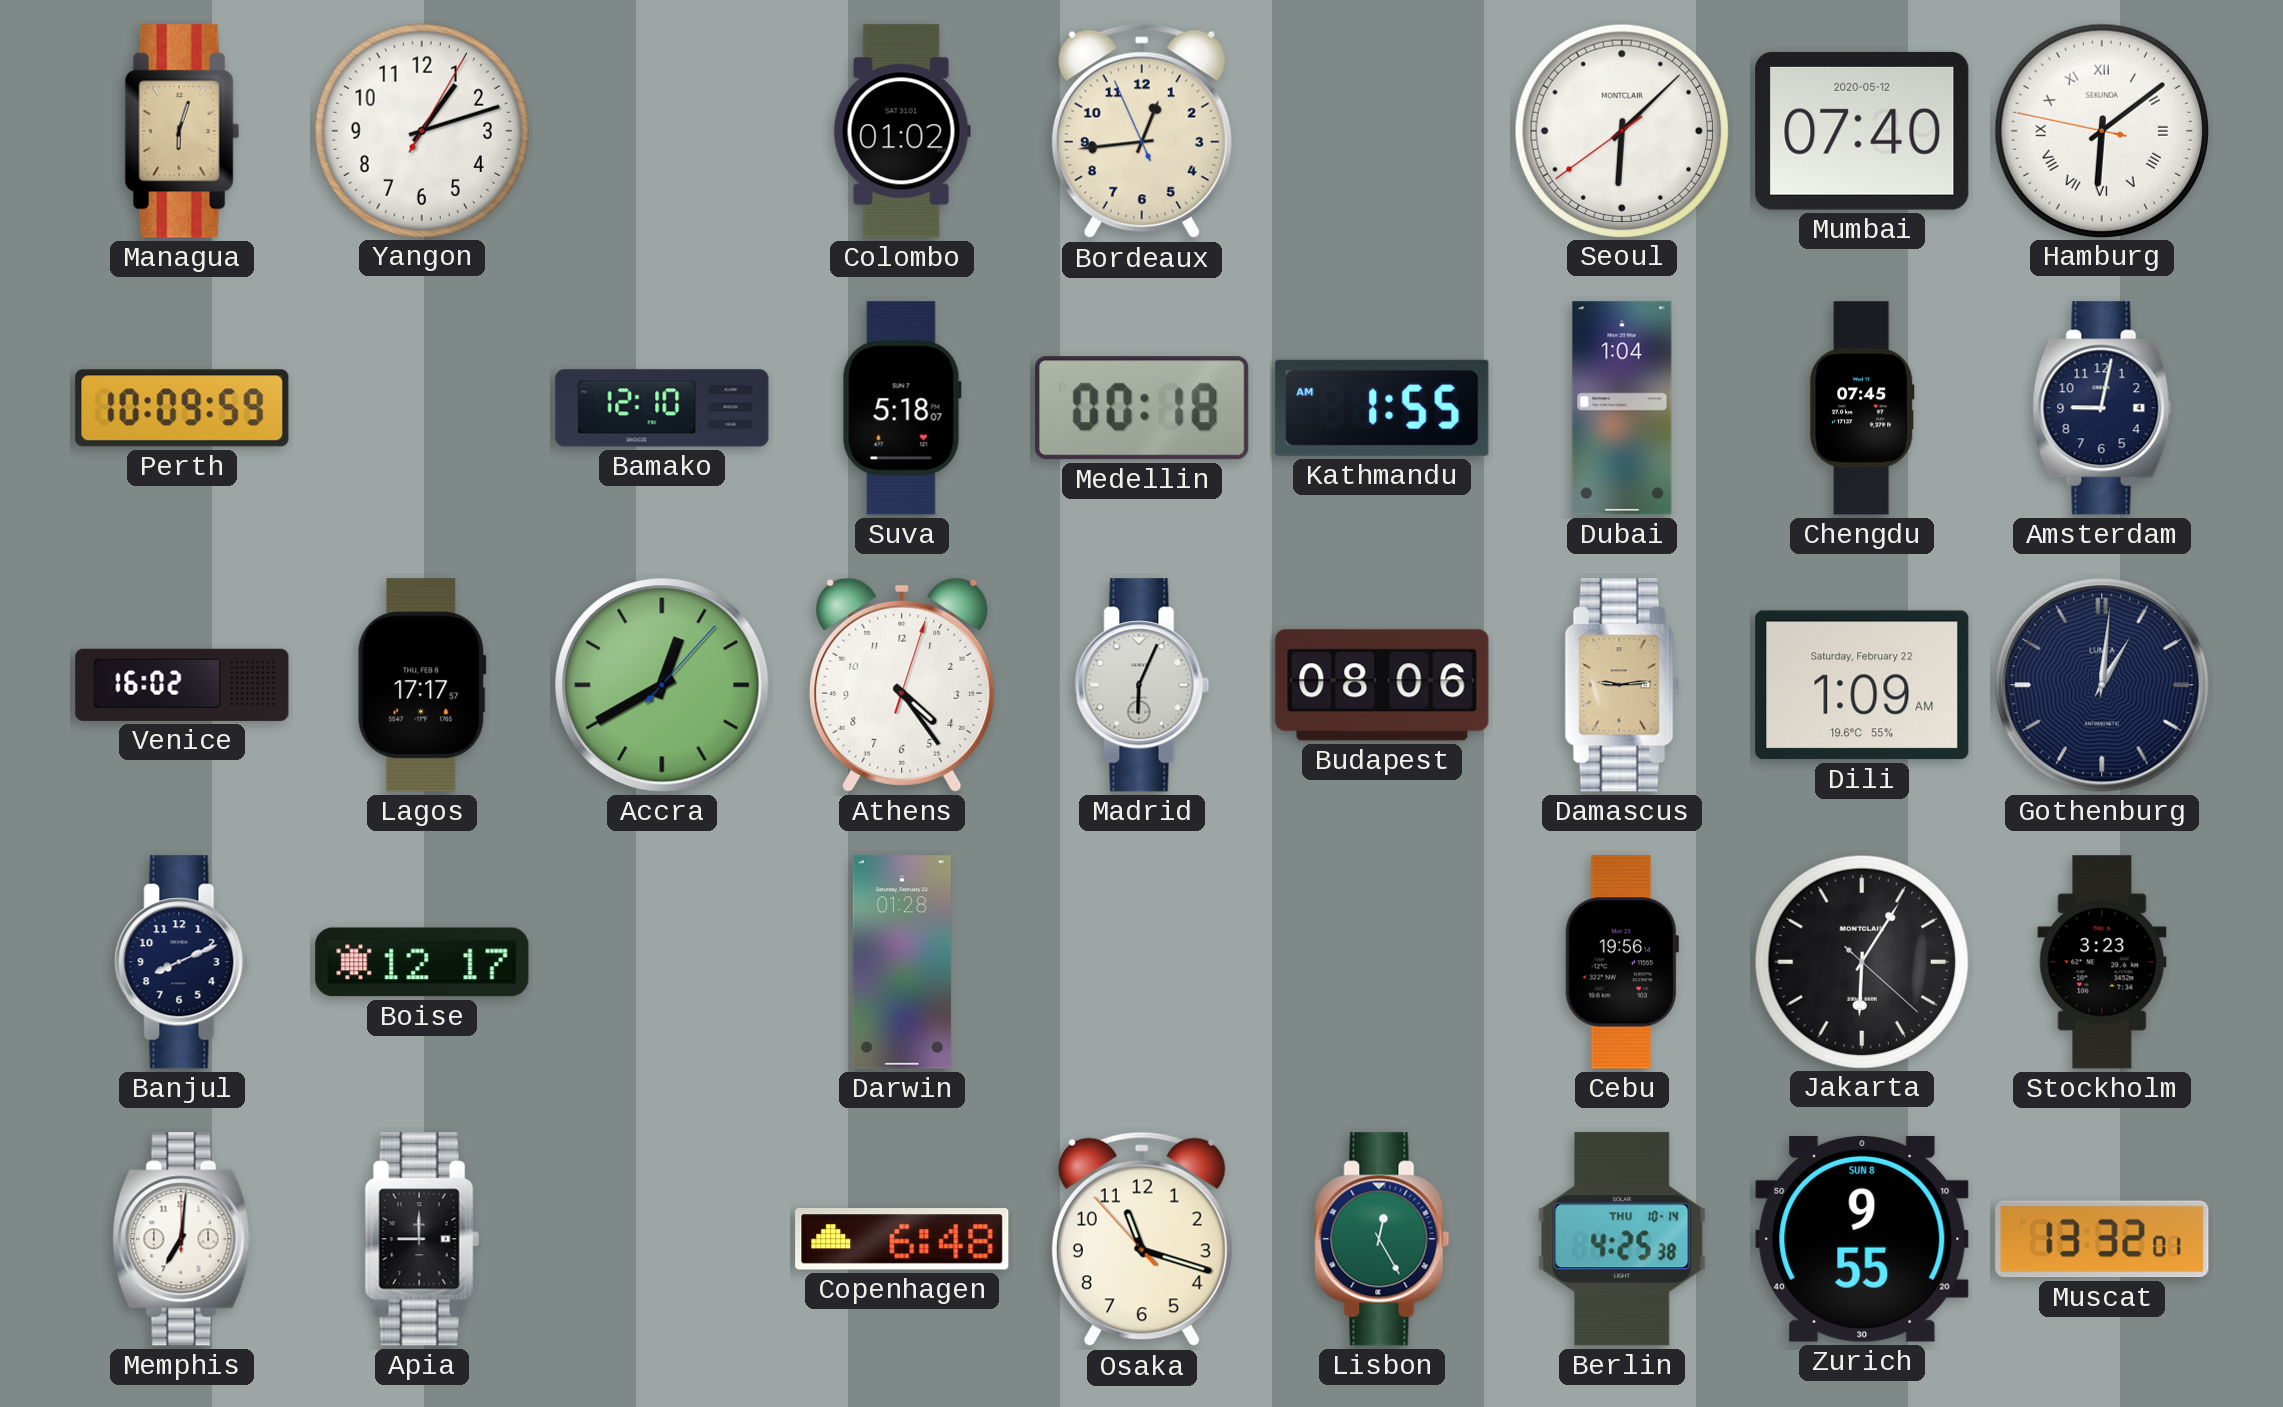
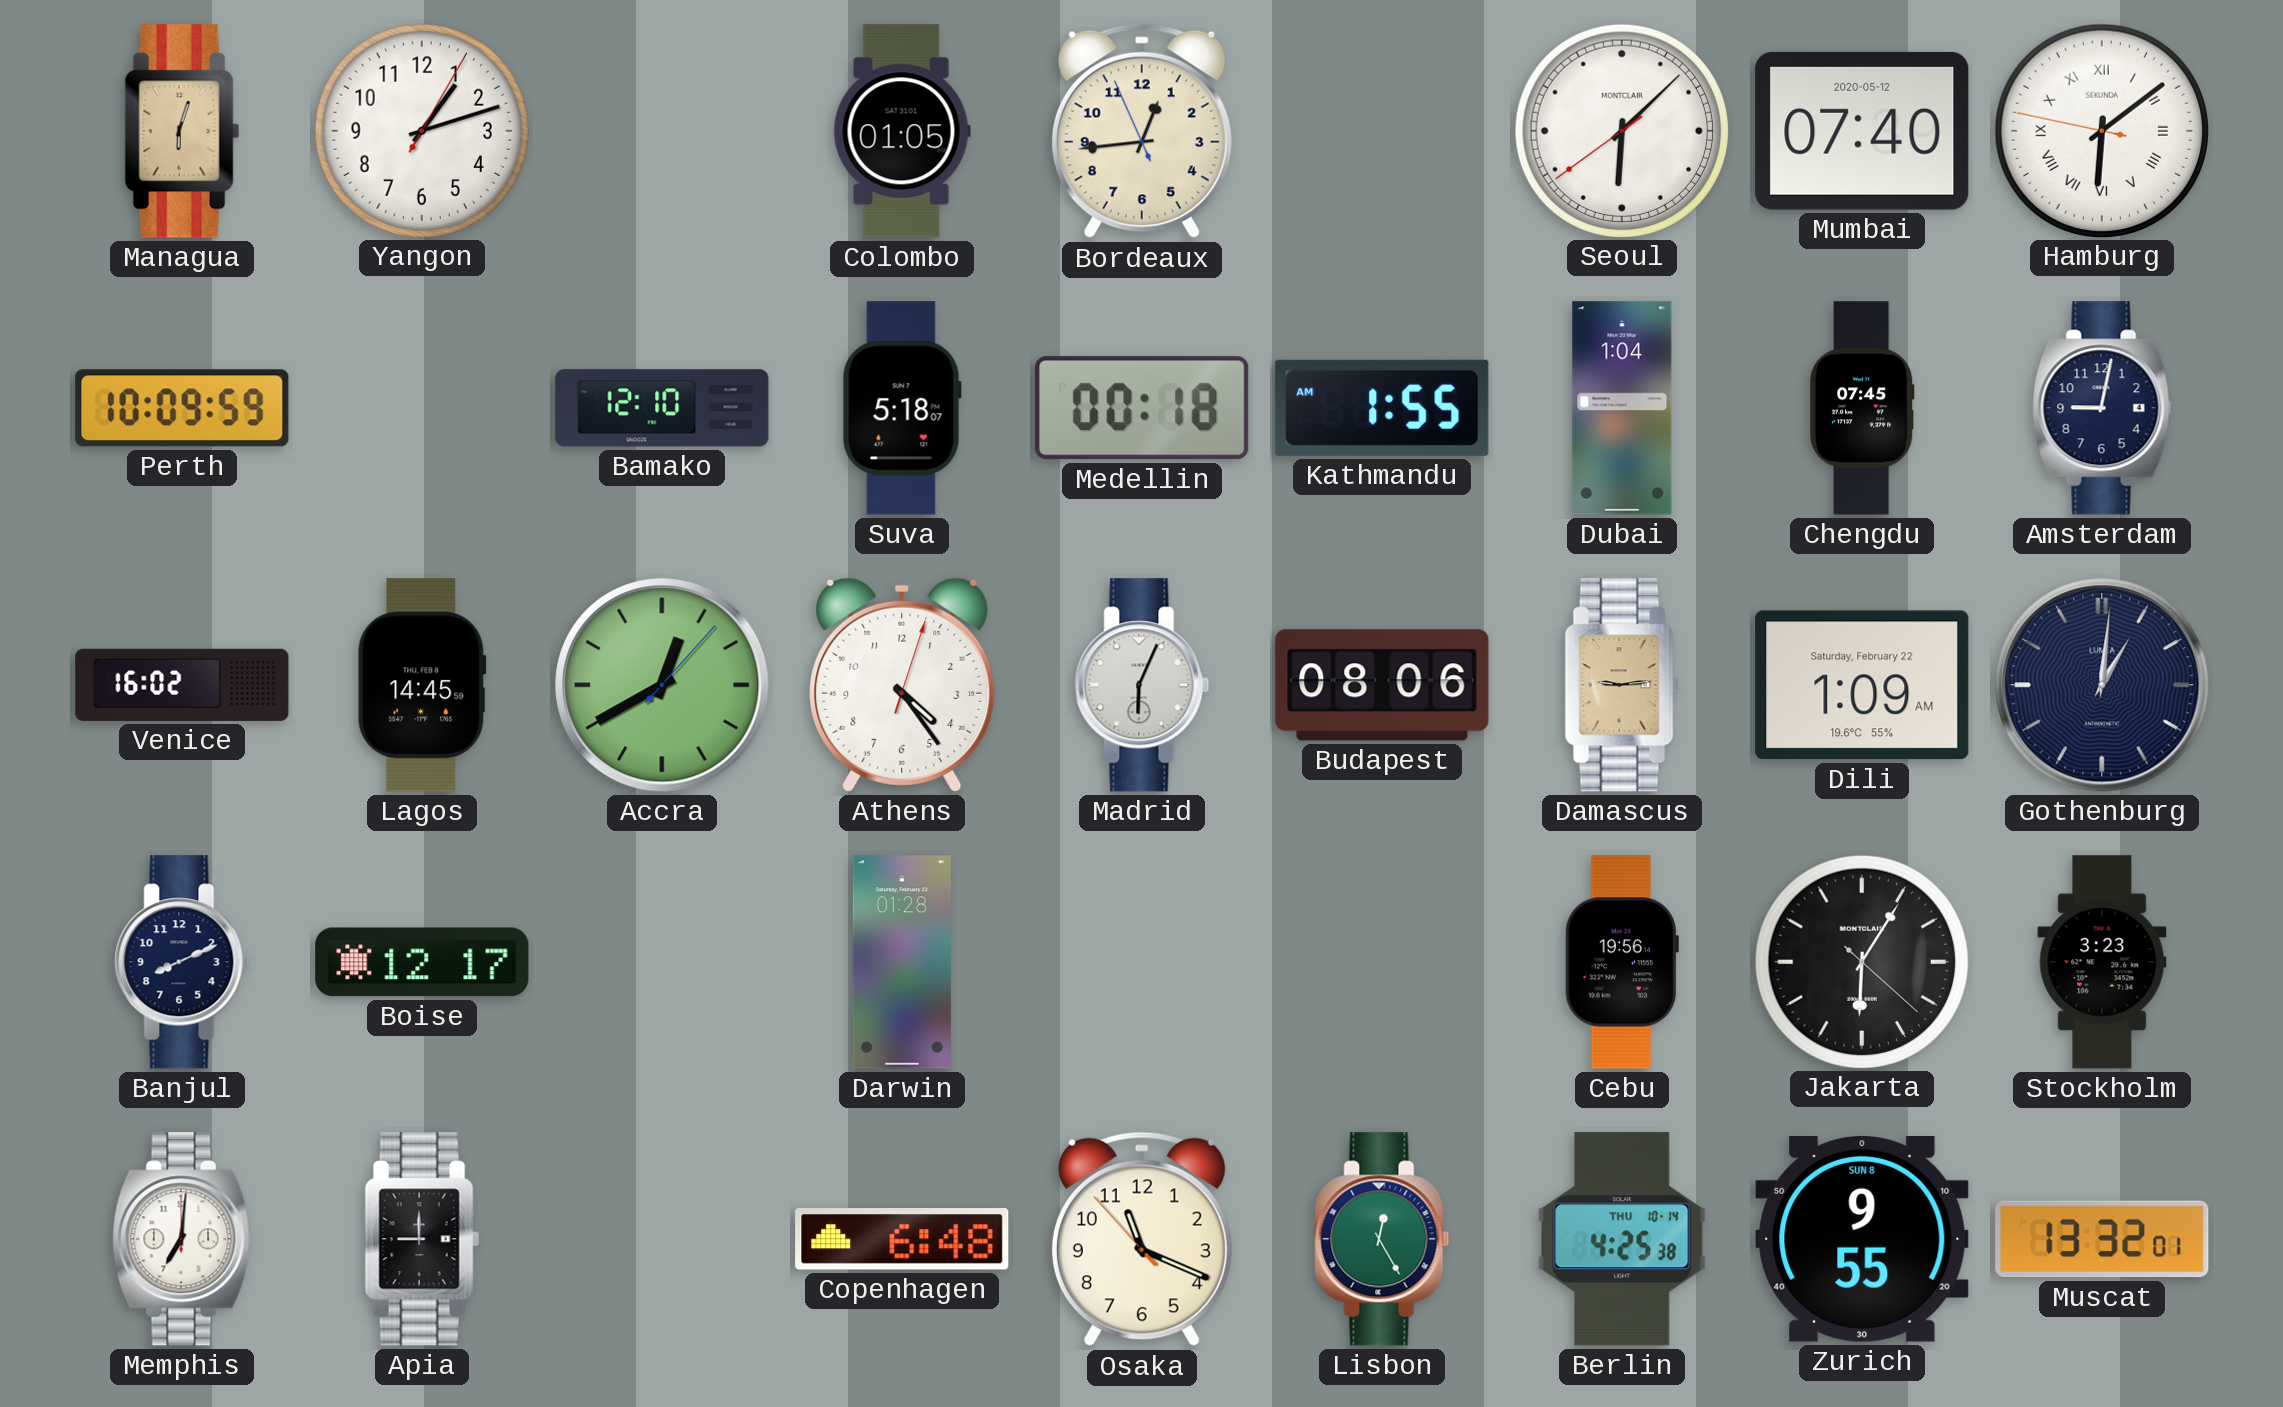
Colombo: 01:02 -> 01:05
Lagos: 17:17 -> 14:45
Osaka: 11:17 -> 11:18
